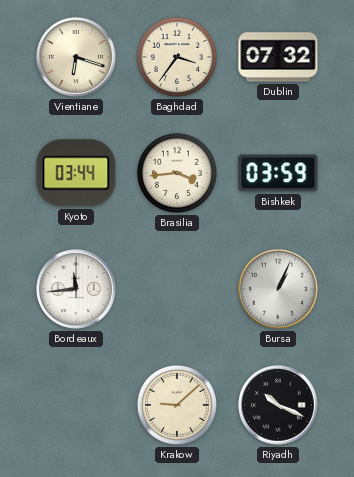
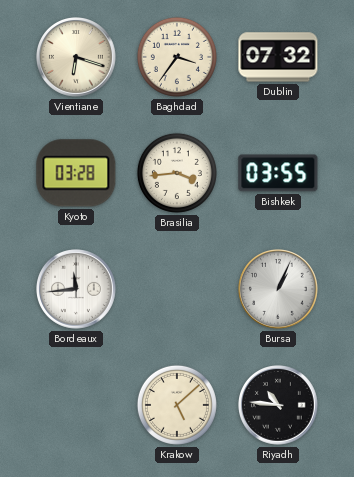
Kyoto: 03:44 -> 03:28
Bishkek: 03:59 -> 03:55
Krakow: 9:08 -> 5:08
Riyadh: 10:19 -> 10:46
